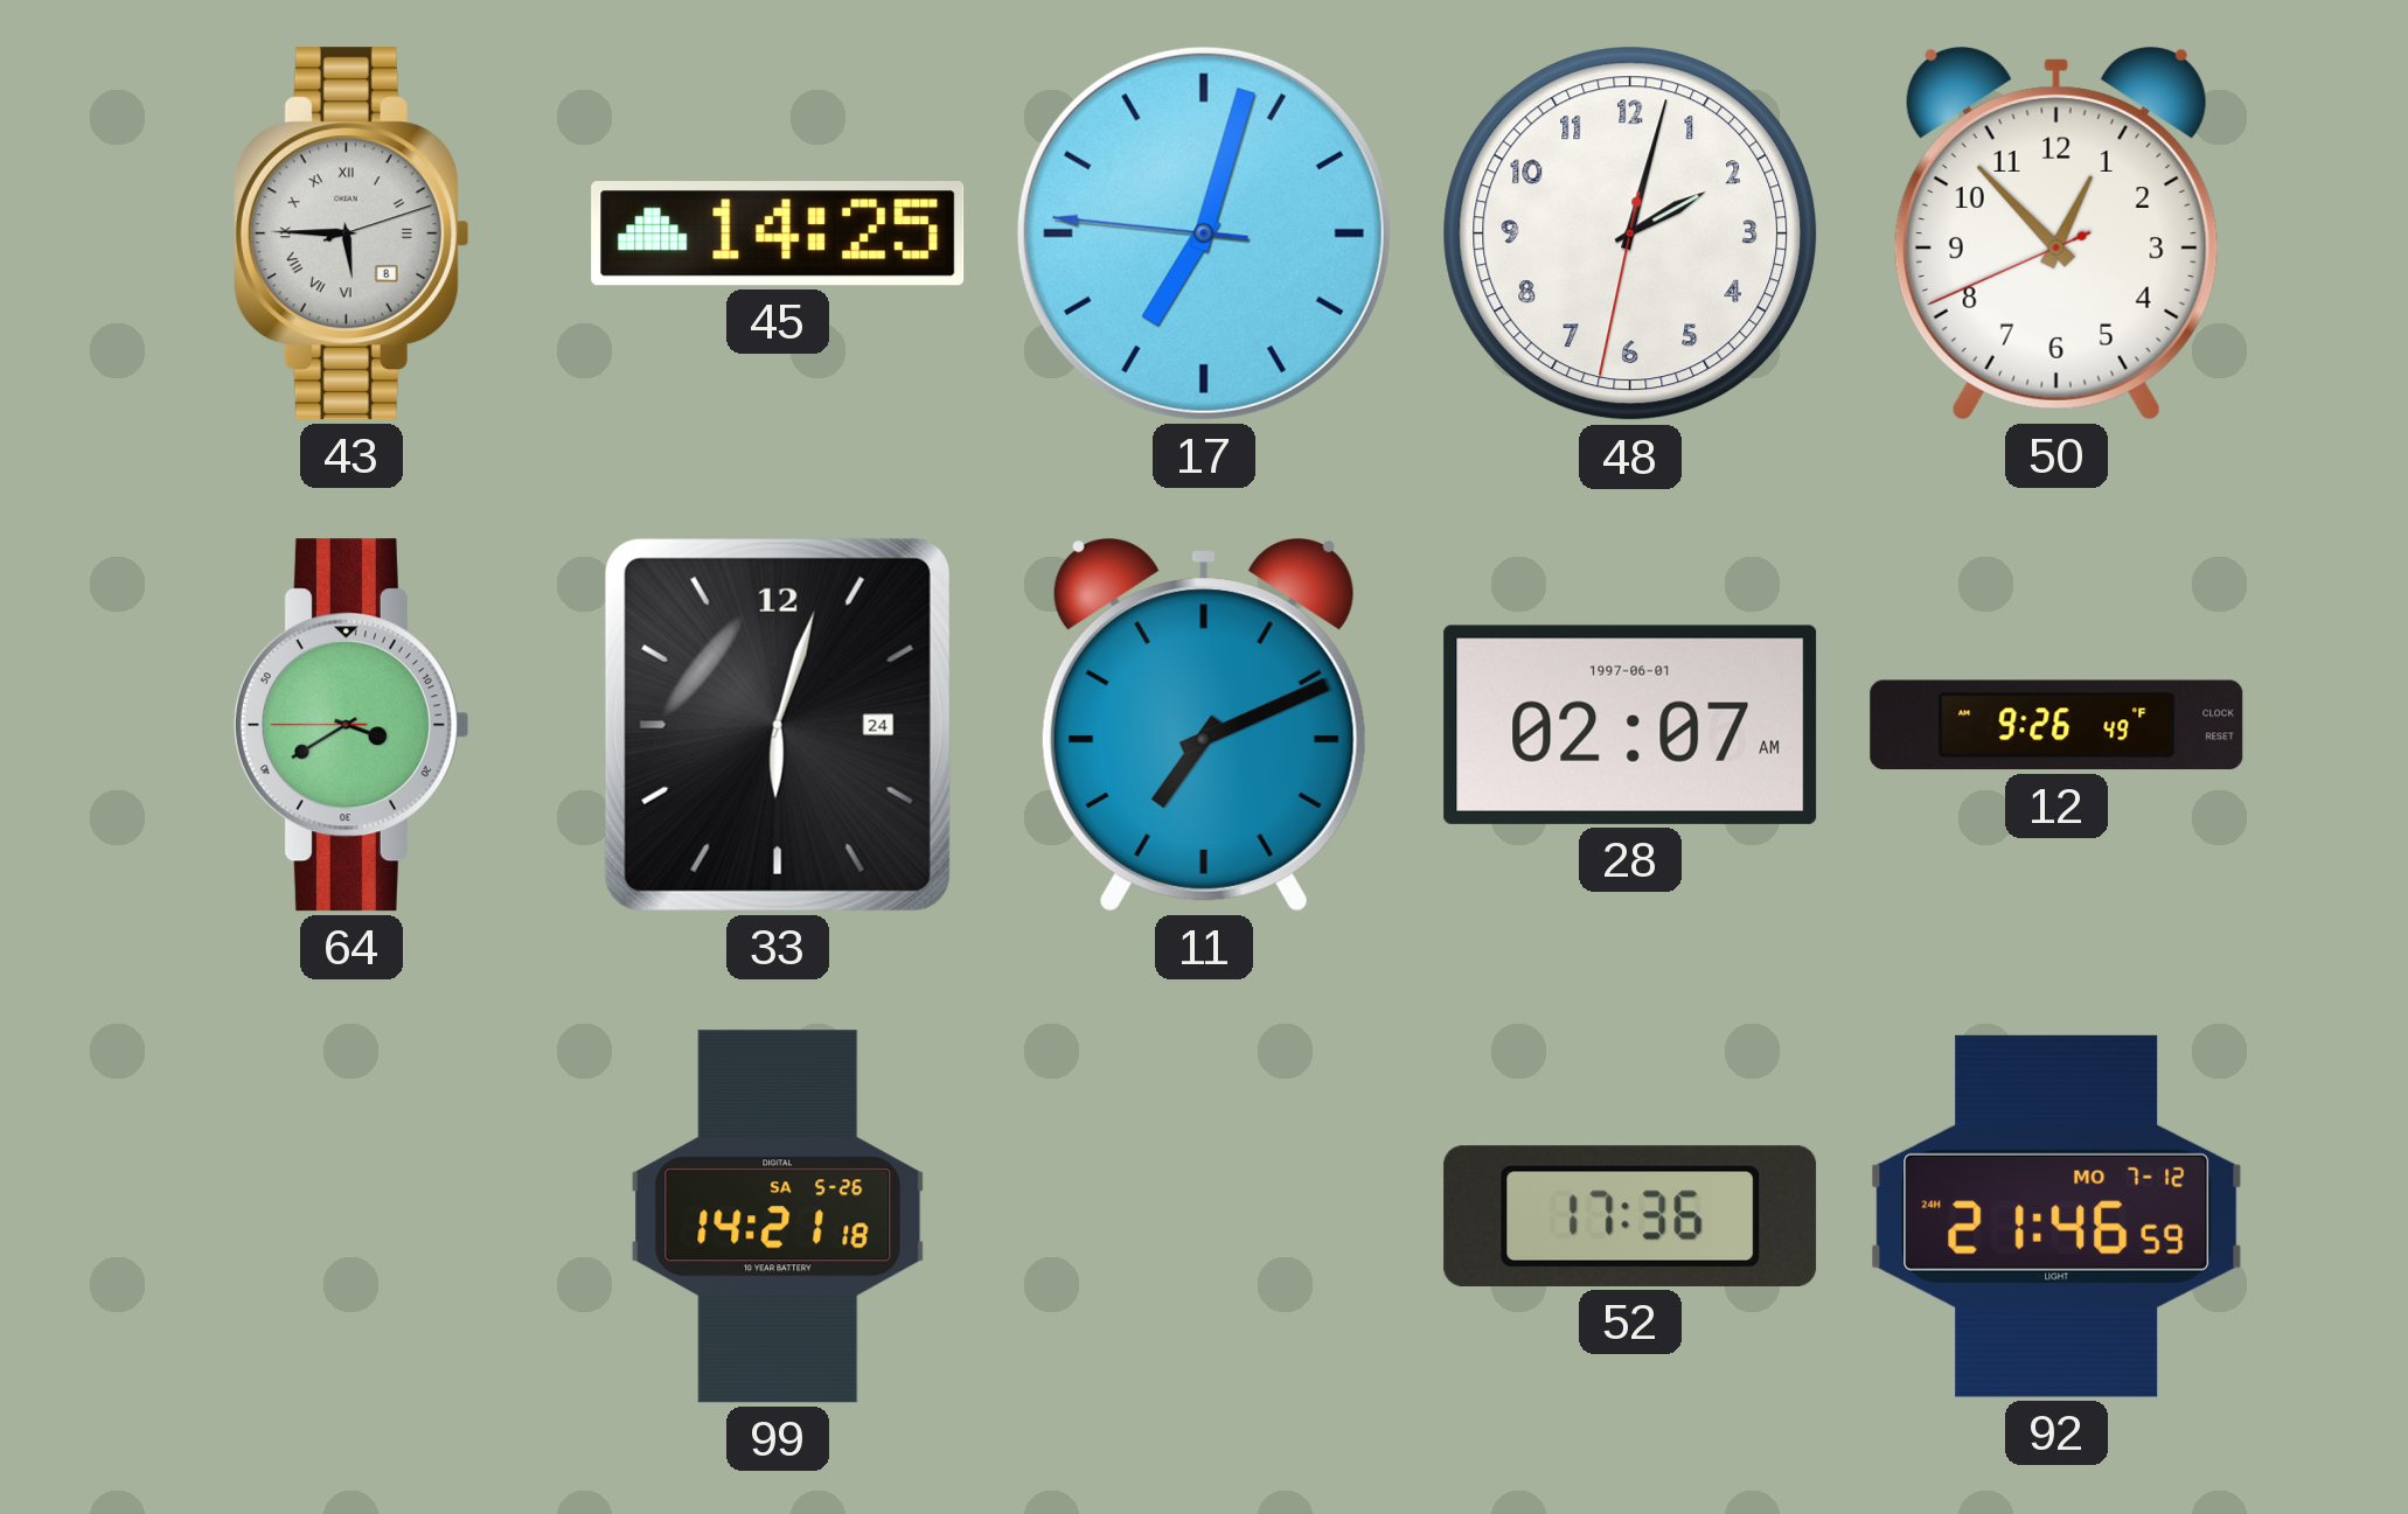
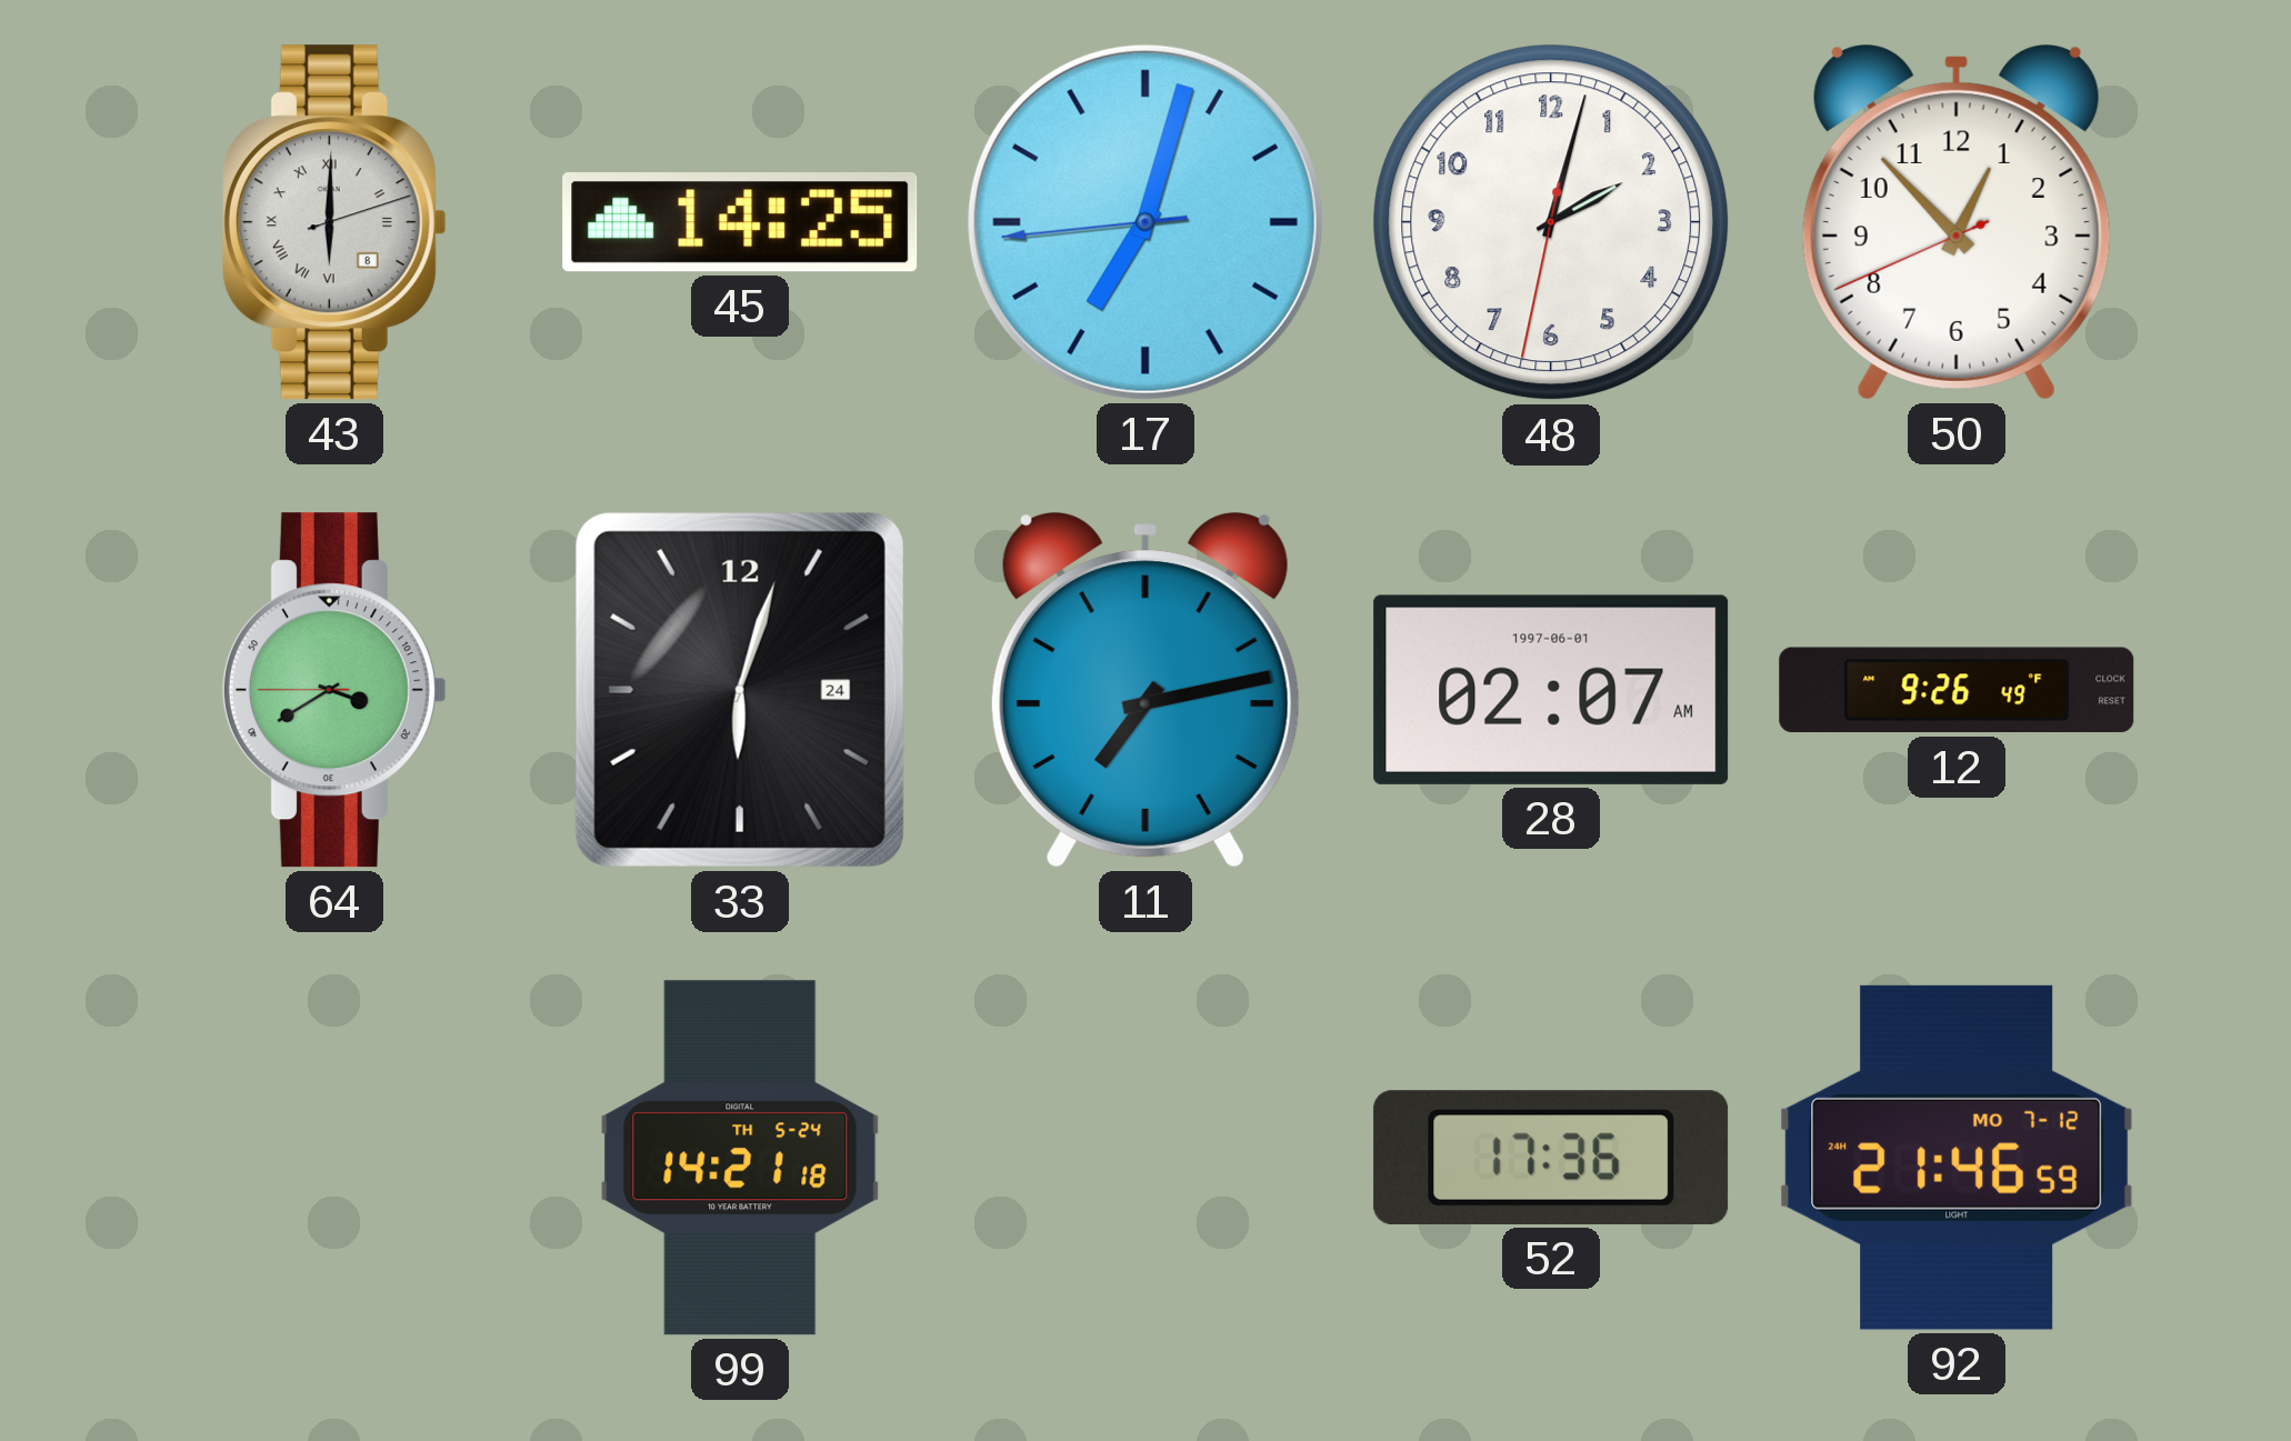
43: 5:45 -> 6:00
17: 7:02:46 -> 7:02:44
11: 7:11 -> 7:13
99 date: SA 5-26 -> TH 5-24
